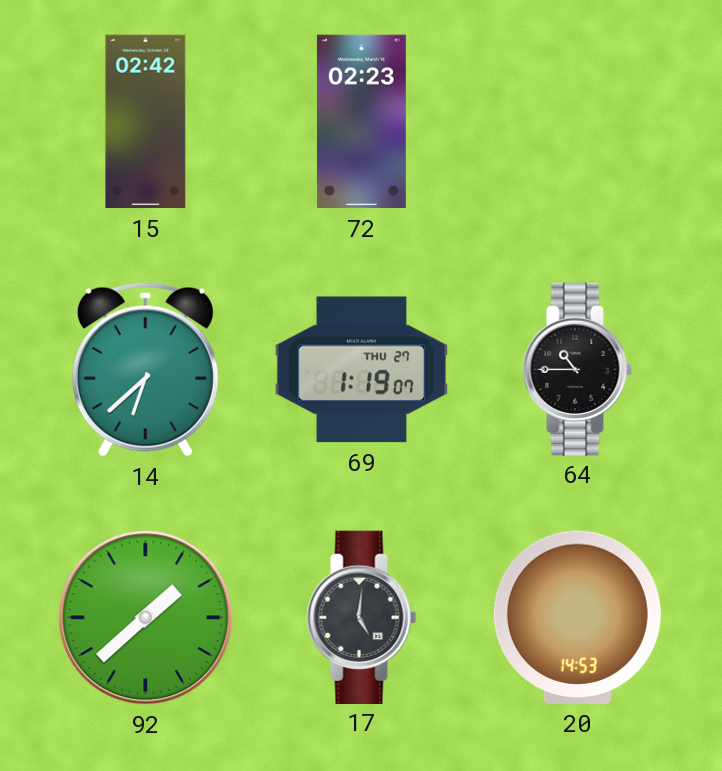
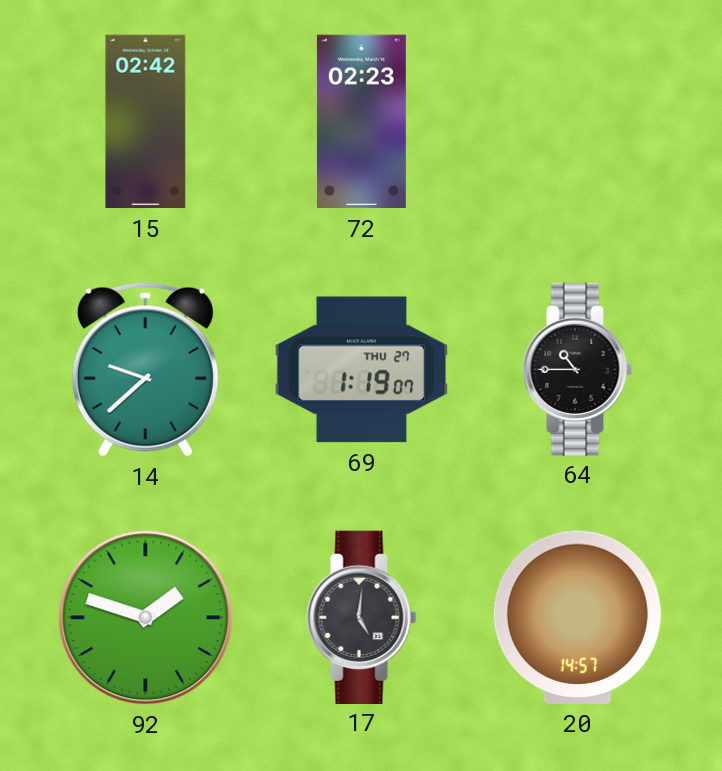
14: 6:38 -> 9:38
92: 1:38 -> 1:48
20: 14:53 -> 14:57
